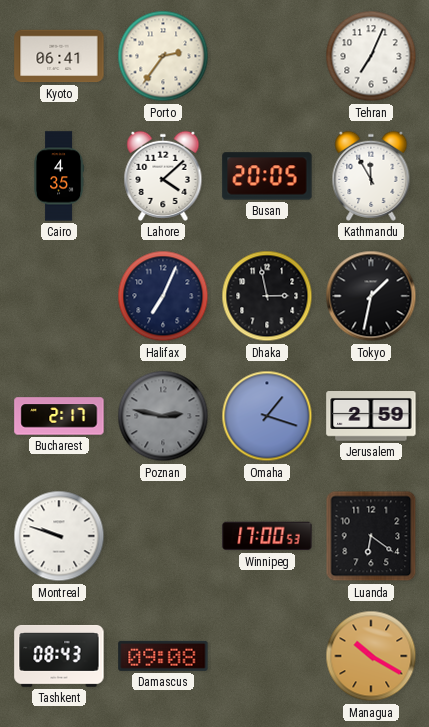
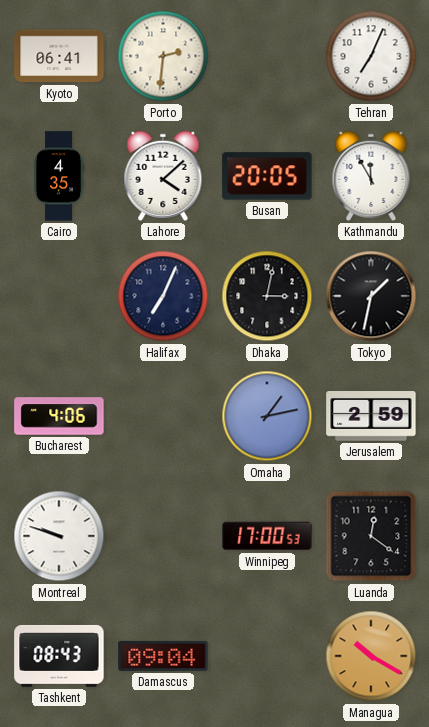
Porto: 2:36 -> 2:31
Dhaka: 2:58 -> 3:02
Bucharest: 2:17 -> 4:06
Poznan: 2:47 -> none
Omaha: 1:18 -> 1:13
Luanda: 6:21 -> 12:21
Damascus: 09:08 -> 09:04
